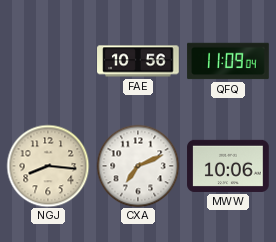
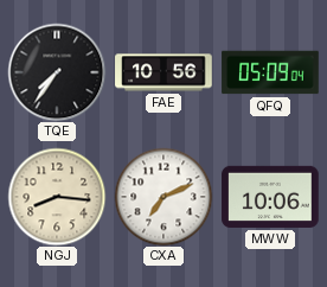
TQE: none -> 7:36
QFQ: 11:09 -> 05:09
